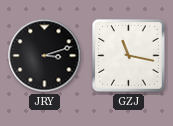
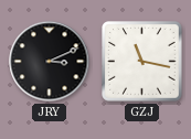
JRY: 3:12 -> 3:11
